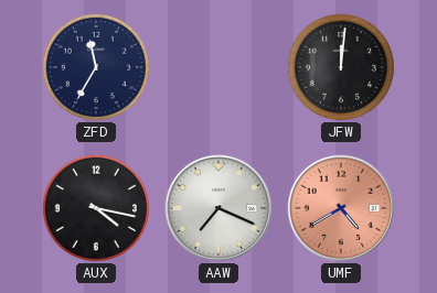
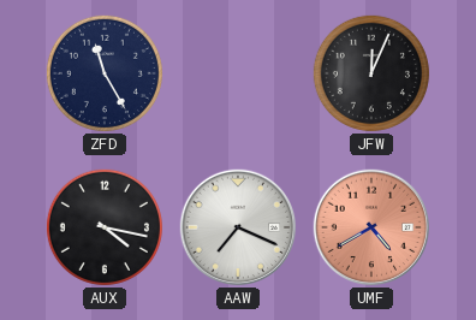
ZFD: 11:35 -> 11:25
JFW: 12:01 -> 12:04
